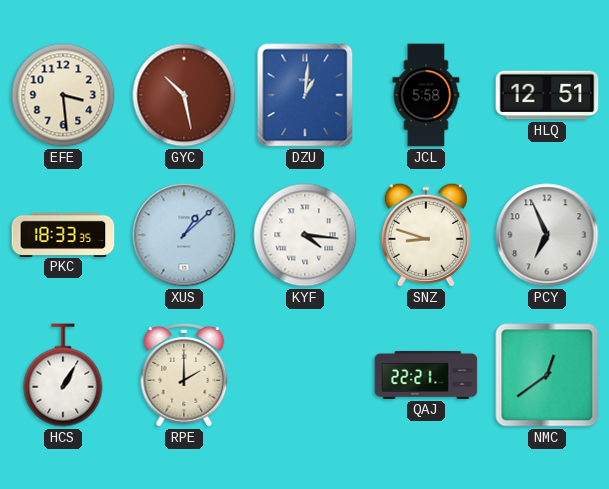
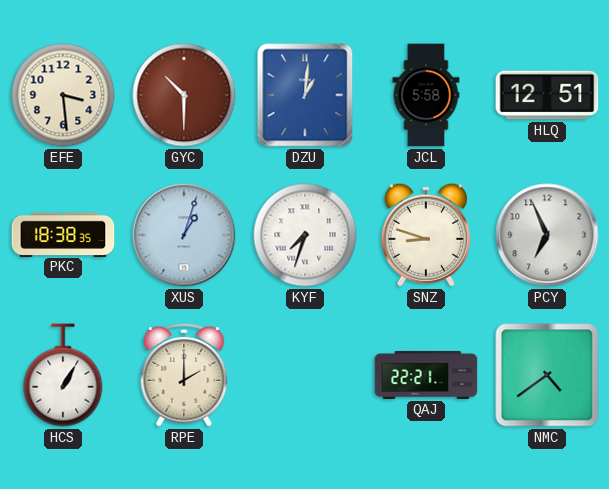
GYC: 10:28 -> 10:30
PKC: 18:33 -> 18:38
XUS: 1:08 -> 1:03
KYF: 4:16 -> 7:33
NMC: 12:39 -> 4:39
